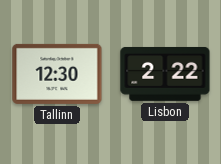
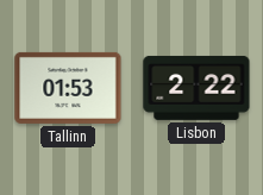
Tallinn: 12:30 -> 01:53
